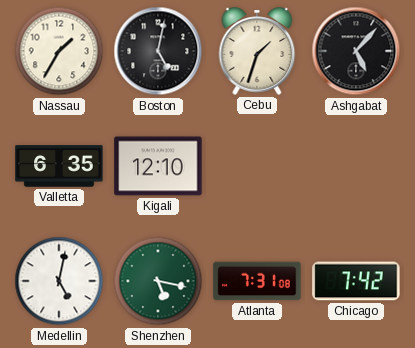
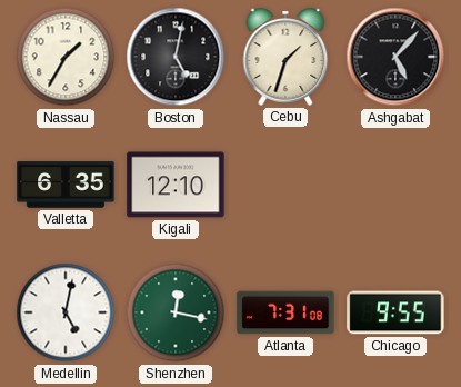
Shenzhen: 5:17 -> 12:17
Chicago: 7:42 -> 9:55
